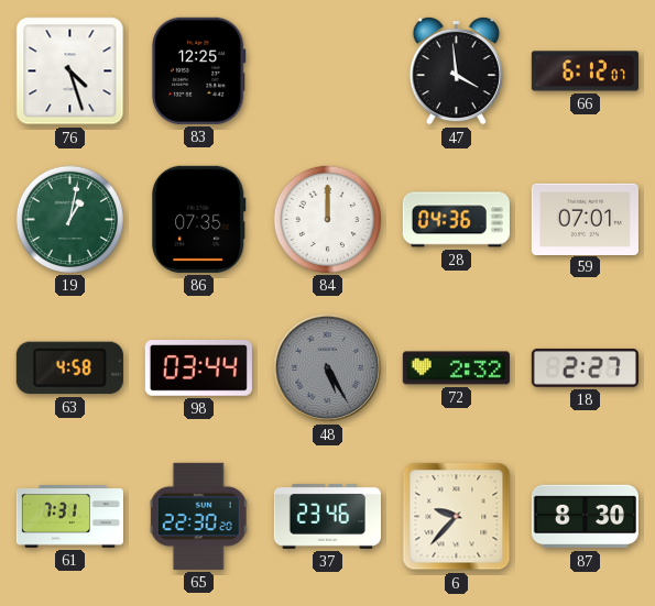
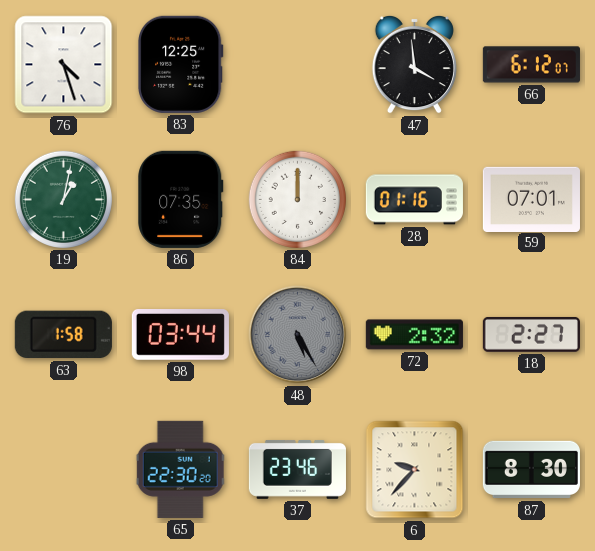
28: 04:36 -> 01:16
63: 4:58 -> 1:58
61: 7:31 -> none
